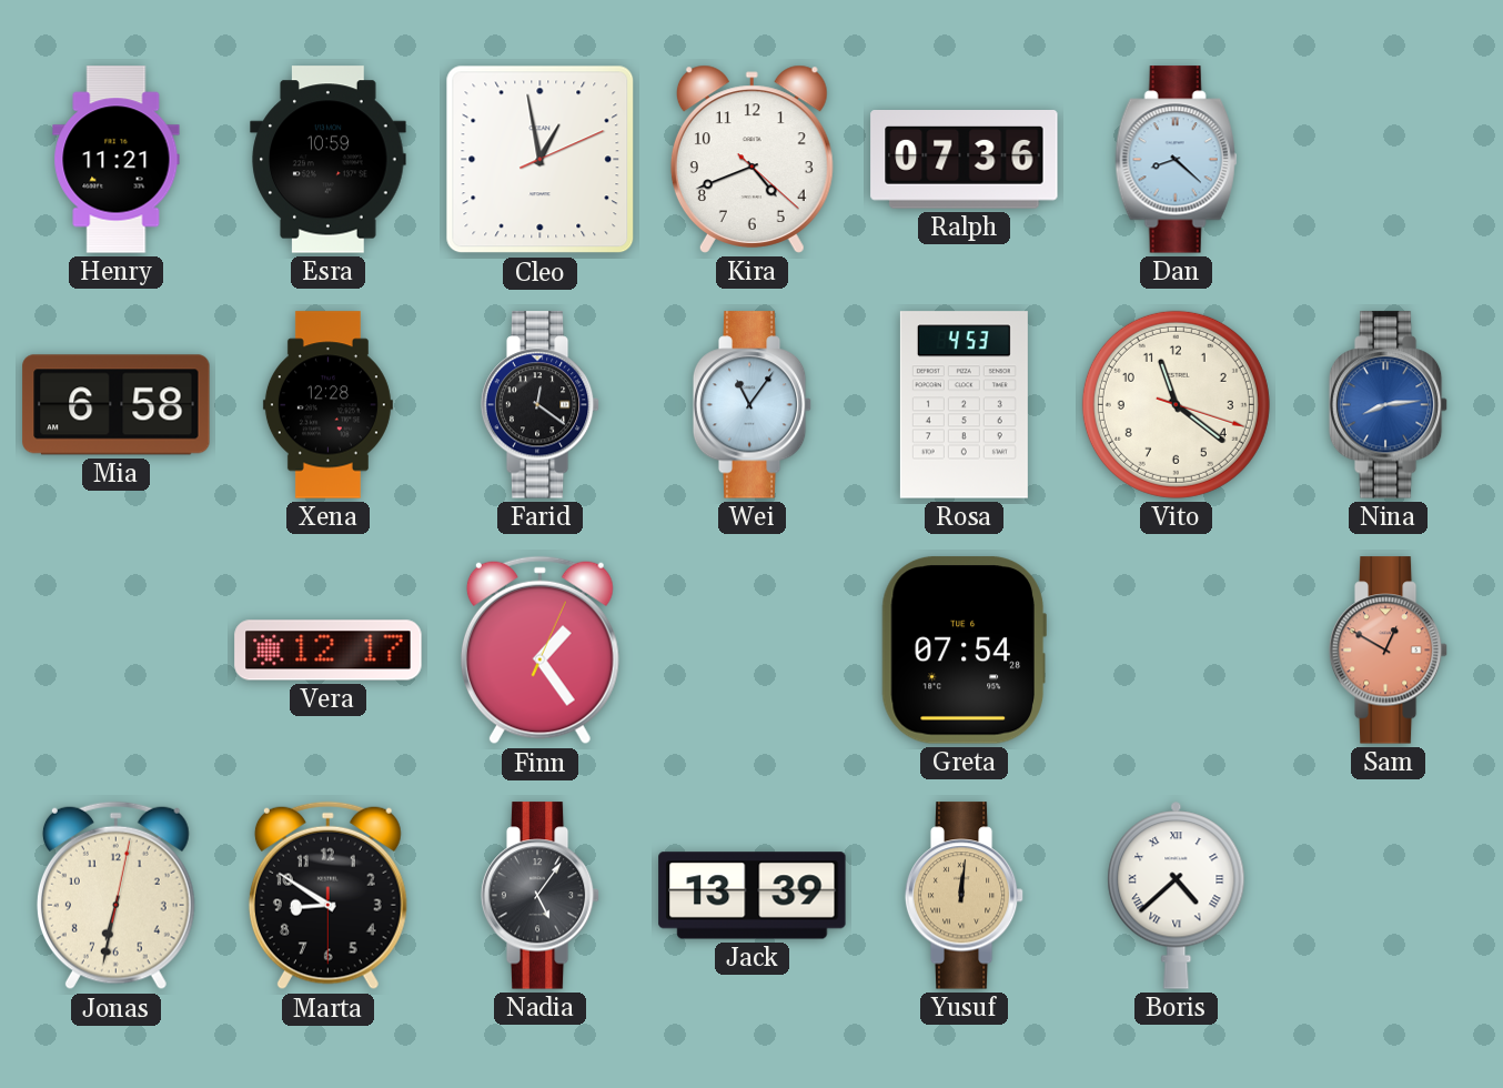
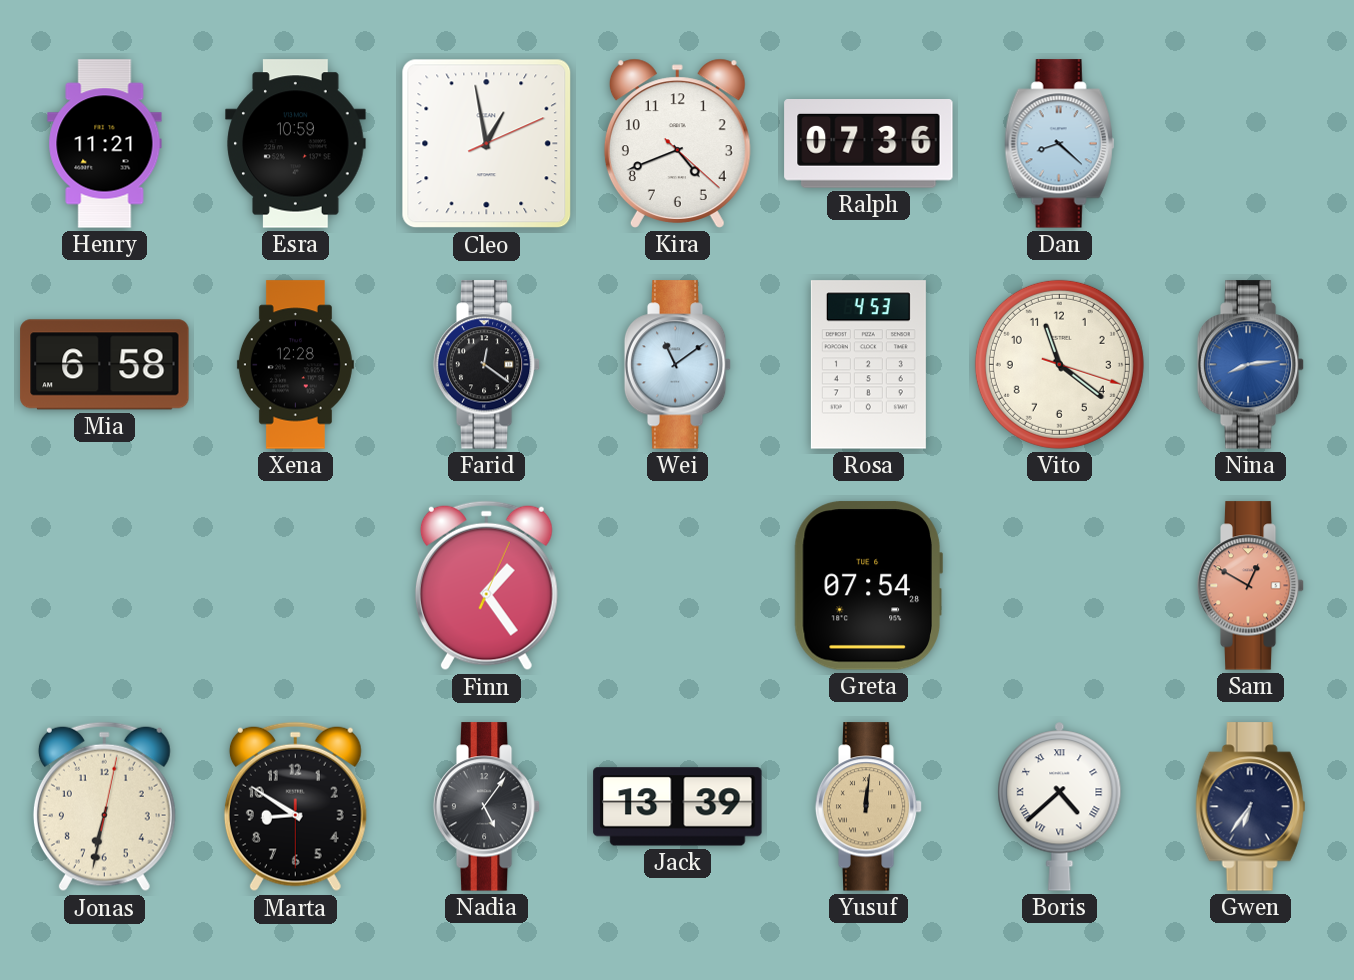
Wei: 11:06 -> 11:09
Vera: 12:17 -> none
Gwen: none -> 6:36
